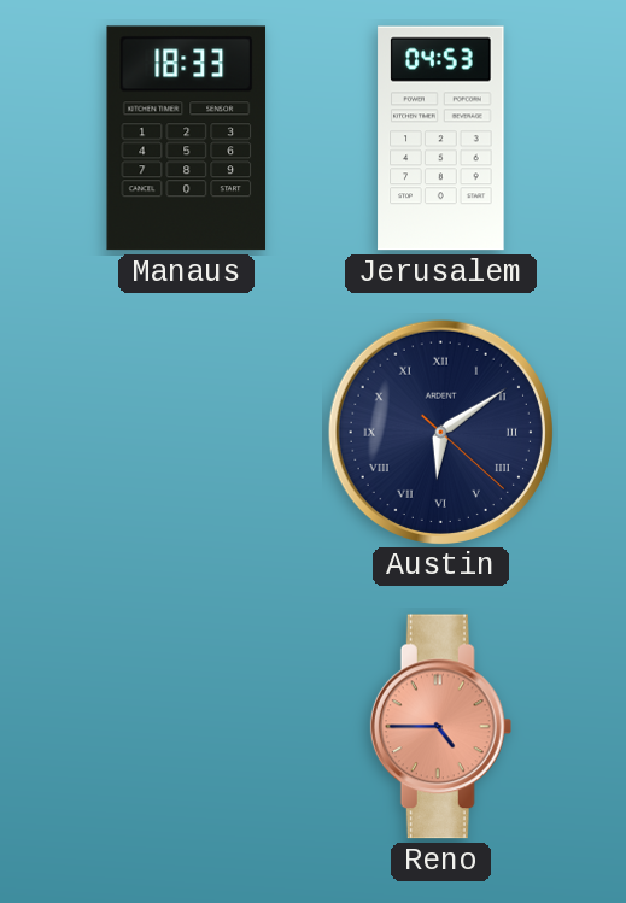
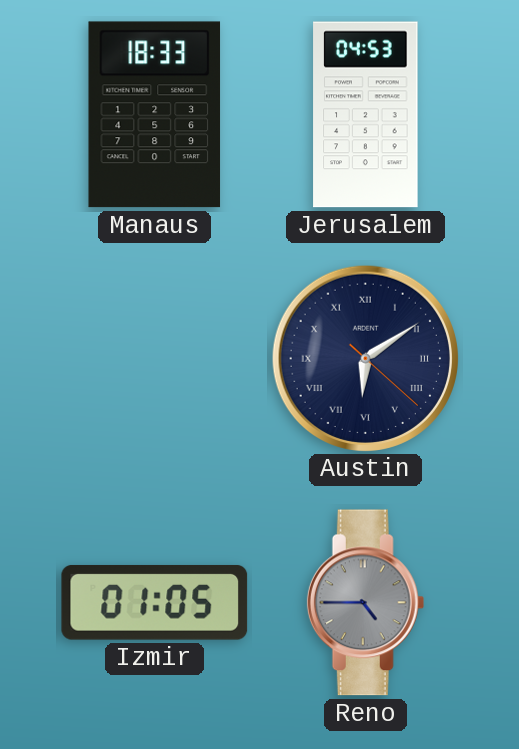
Izmir: none -> 01:05
Reno dial: salmon -> grey
